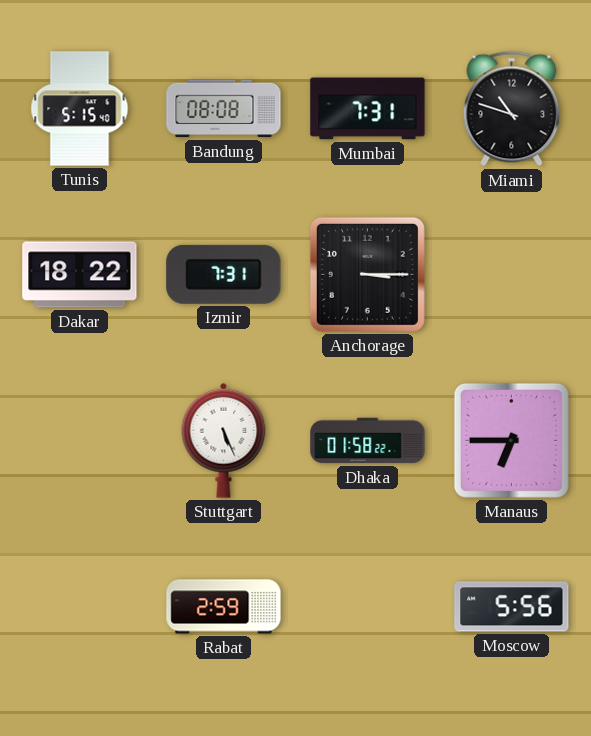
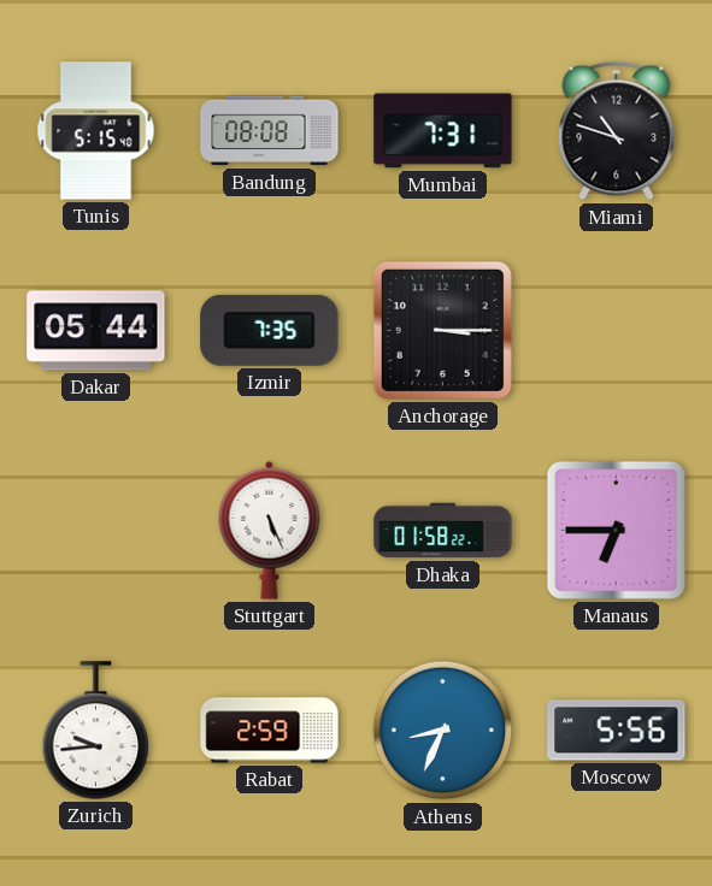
Dakar: 18:22 -> 05:44
Izmir: 7:31 -> 7:35
Zurich: none -> 9:44
Athens: none -> 8:34
